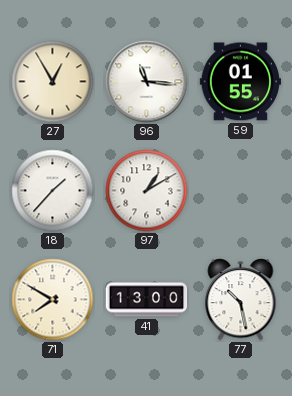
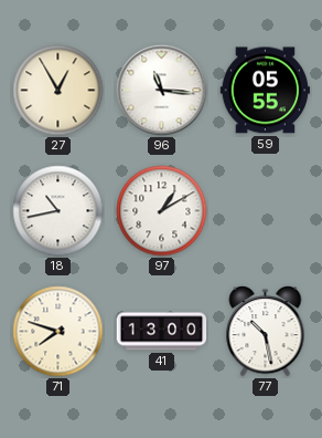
59: 01:55 -> 05:55
18: 1:37 -> 10:43
71: 7:50 -> 7:48
